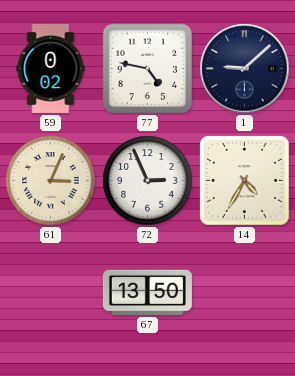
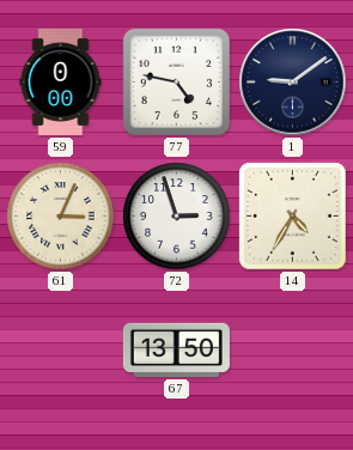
59: 0:02 -> 0:00
1: 9:08 -> 9:09
72: 2:56 -> 2:57
